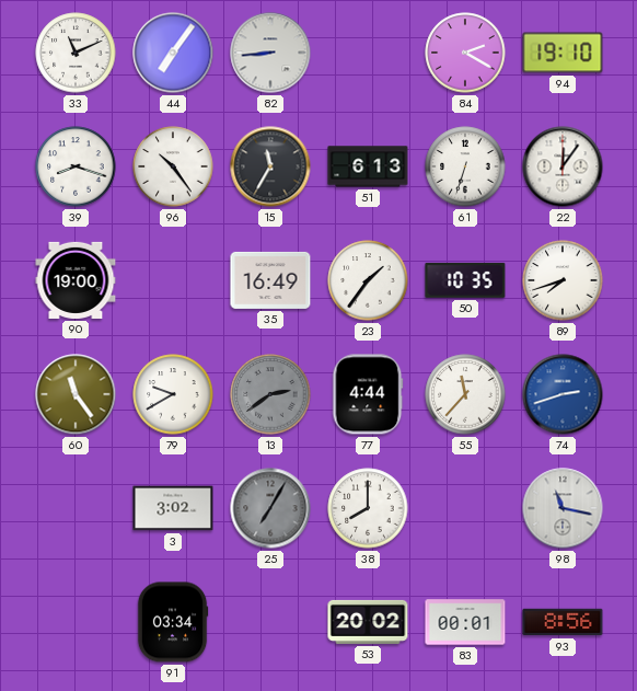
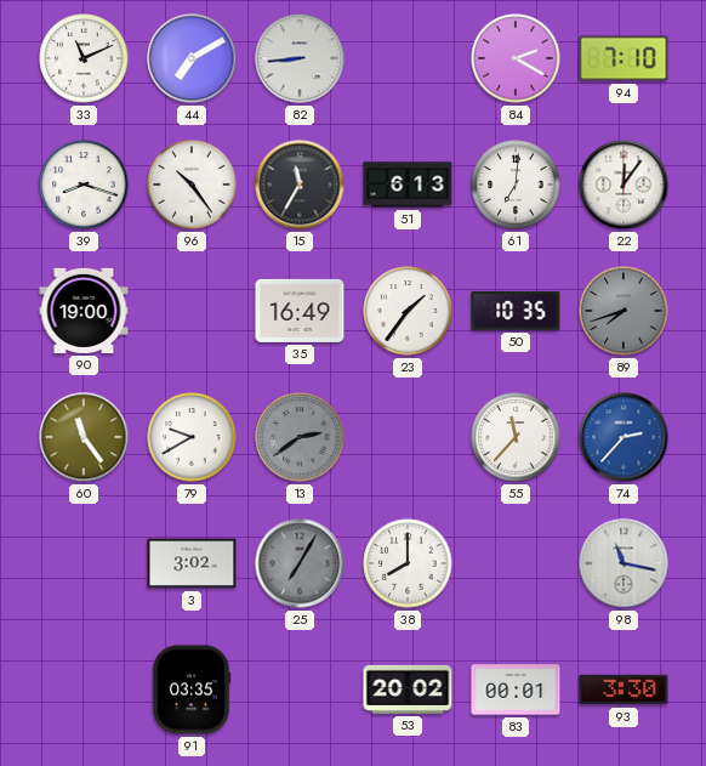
44: 7:06 -> 7:10
94: 19:10 -> 7:10
61: 6:33 -> 7:01
89 dial: white -> grey
77: 4:44 -> none
74: 2:42 -> 2:37
91: 03:34 -> 03:35
93: 8:56 -> 3:30
